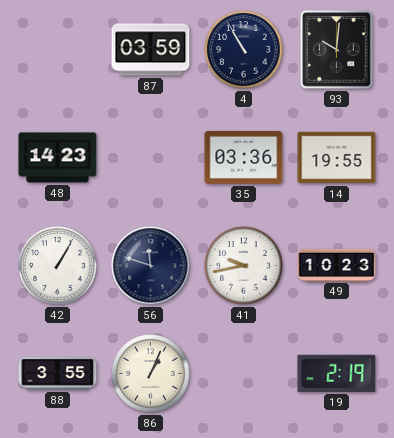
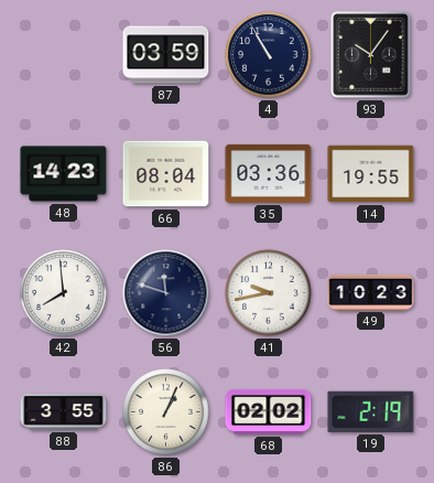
93: 10:01 -> 10:06
66: none -> 08:04
42: 1:05 -> 7:59
68: none -> 02:02
